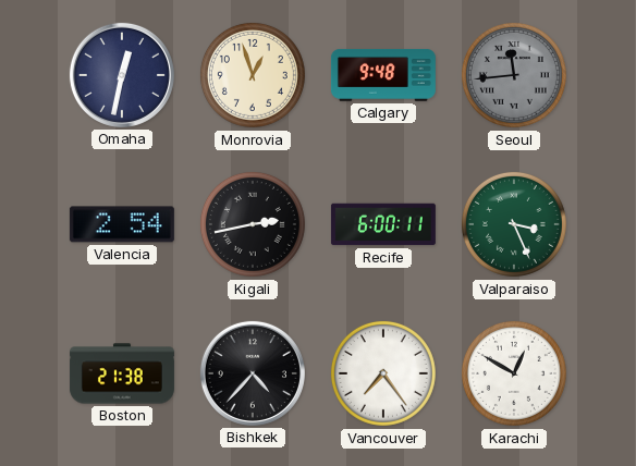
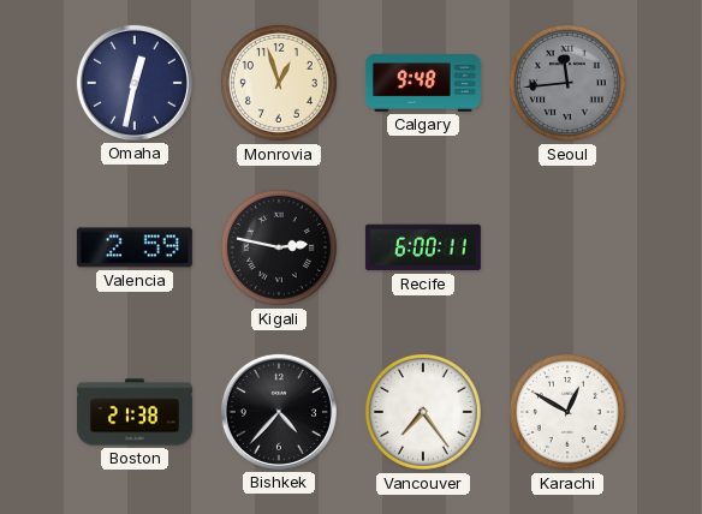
Valencia: 2:54 -> 2:59
Kigali: 2:43 -> 2:47
Valparaiso: 3:26 -> none
